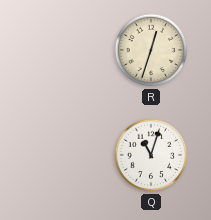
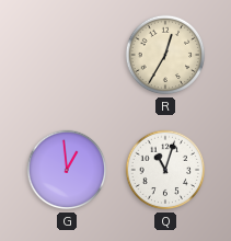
R: 12:33 -> 12:35
G: none -> 12:59
